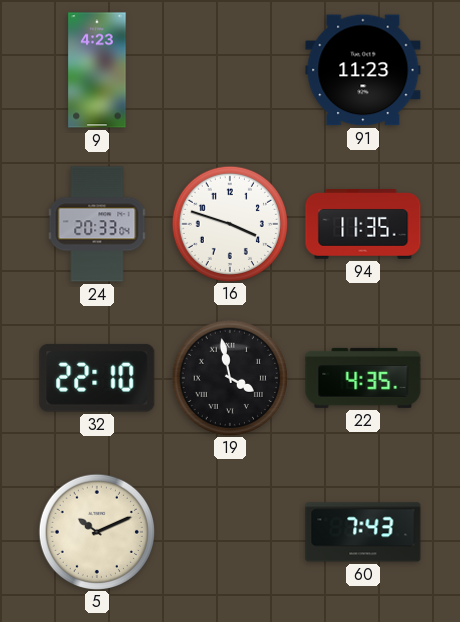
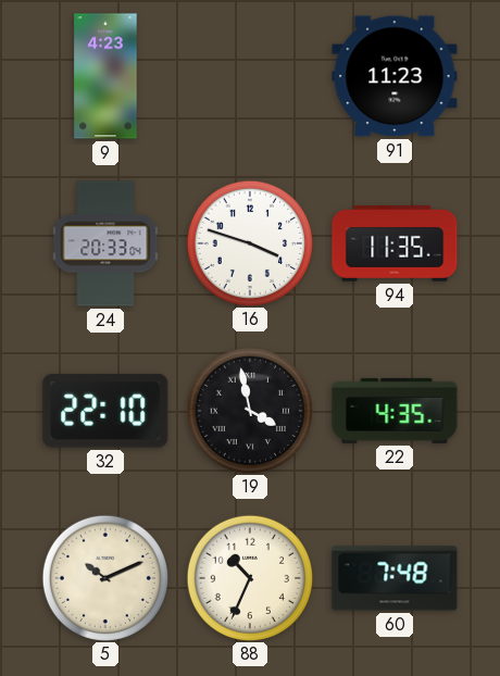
88: none -> 10:34
60: 7:43 -> 7:48
